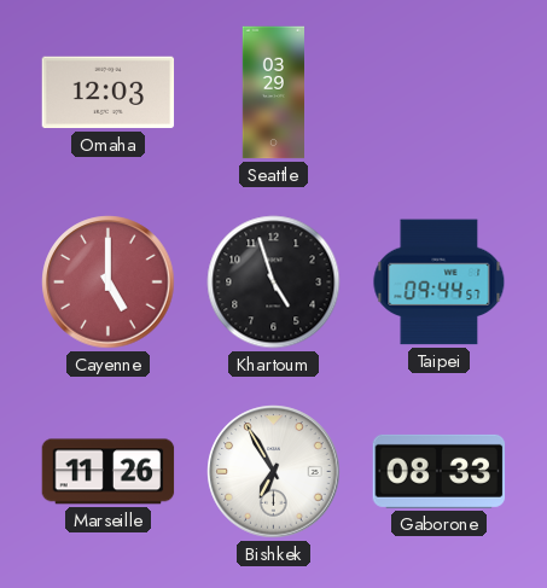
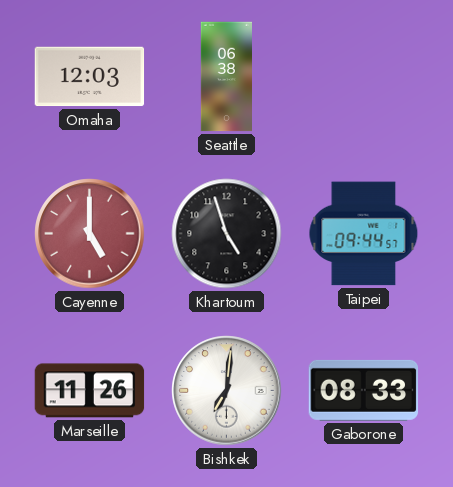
Seattle: 03:29 -> 06:38
Bishkek: 6:55 -> 7:01
